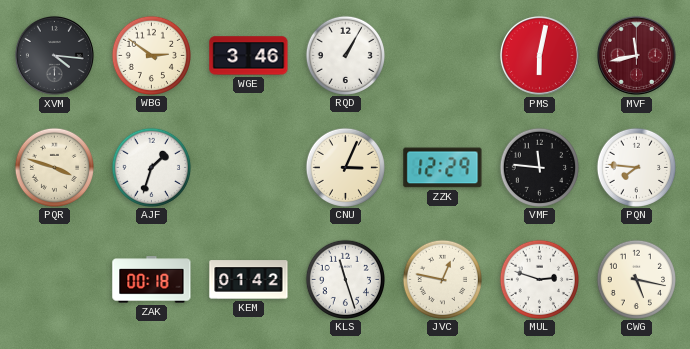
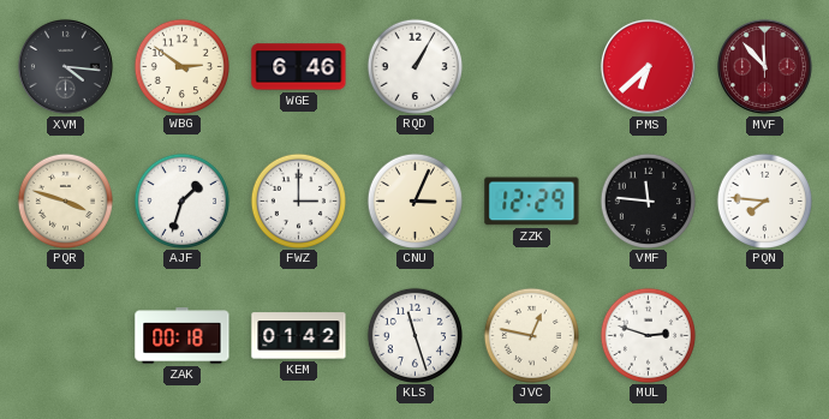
WGE: 3:46 -> 6:46
PMS: 6:02 -> 6:38
MVF: 11:43 -> 11:53
FWZ: none -> 3:00
CWG: 5:17 -> none
